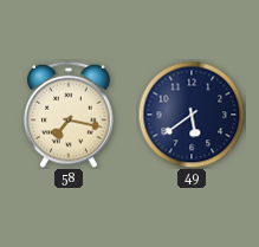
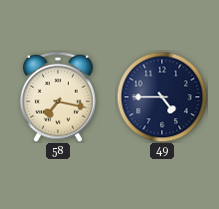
49: 5:39 -> 4:45
